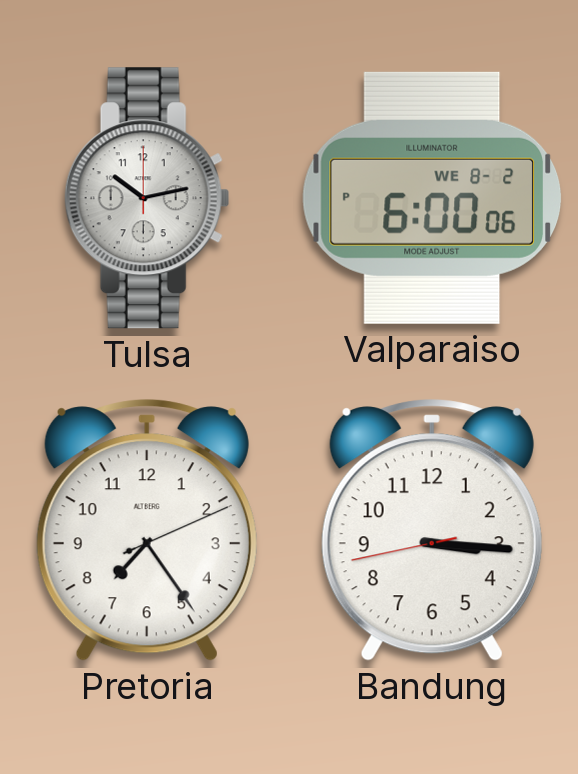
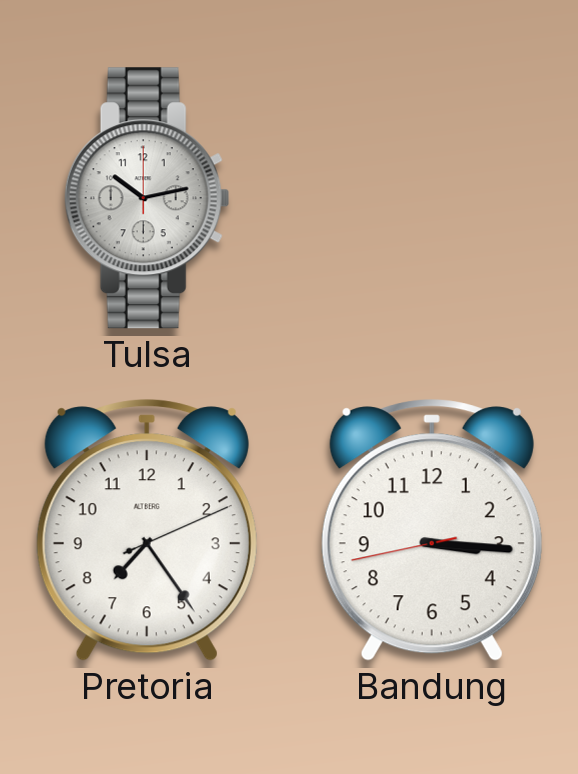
Valparaiso: 6:00 -> none
